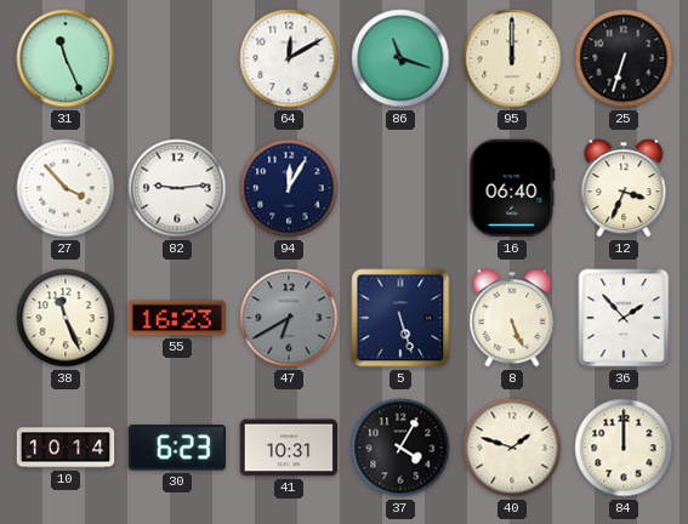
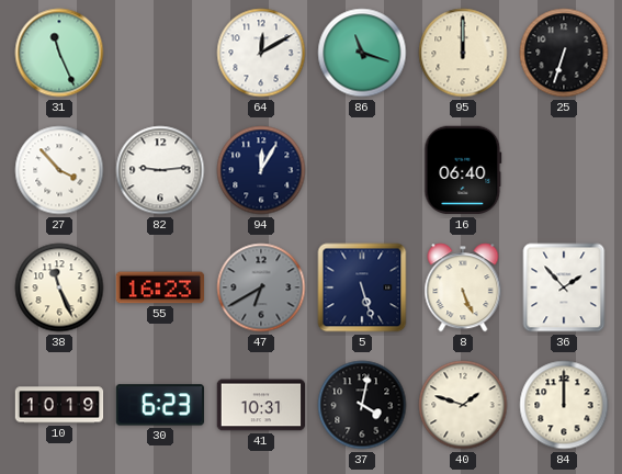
12: 3:34 -> none
10: 10:14 -> 10:19
37: 4:05 -> 4:02
